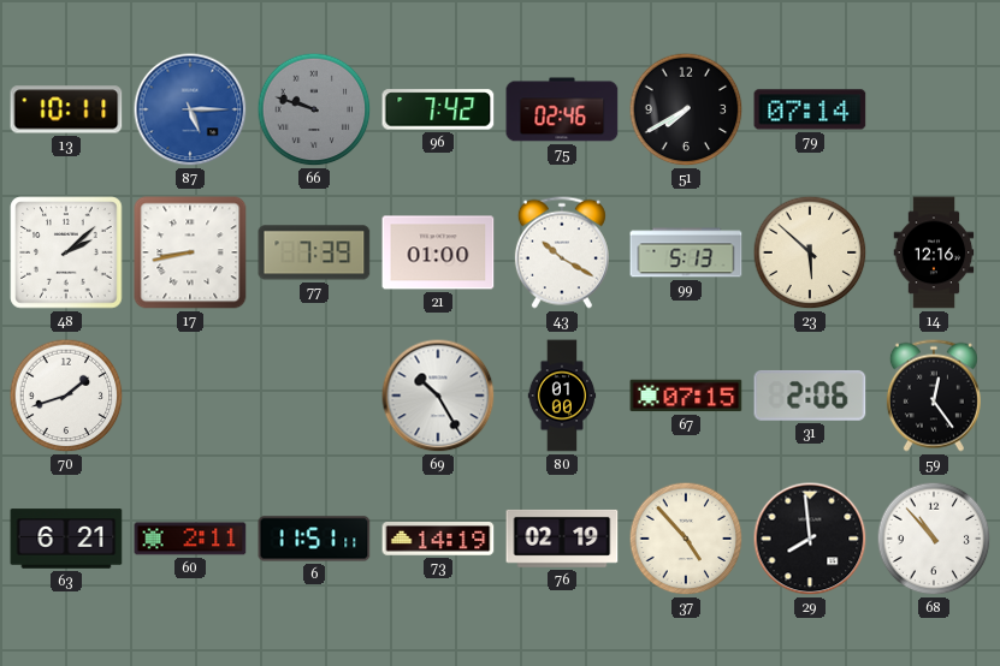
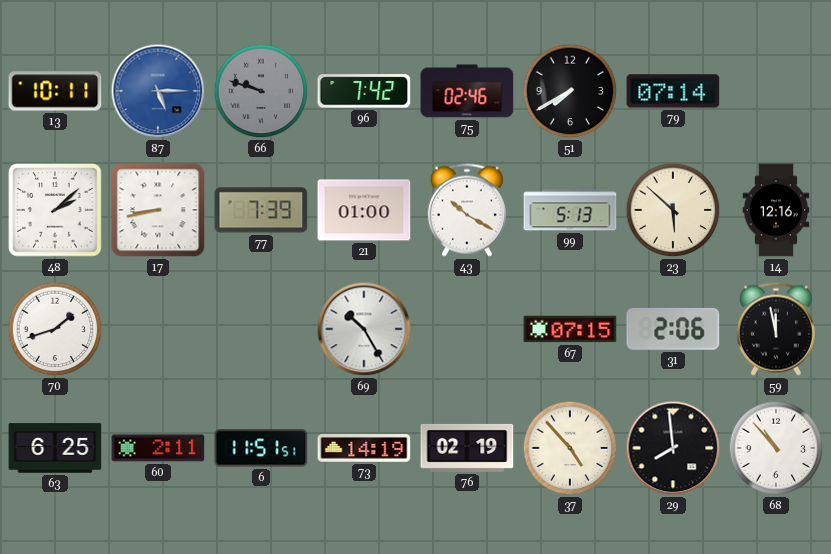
80: 01:00 -> none
59: 12:24 -> 11:58
63: 6:21 -> 6:25
6: 11:51:11 -> 11:51:51
